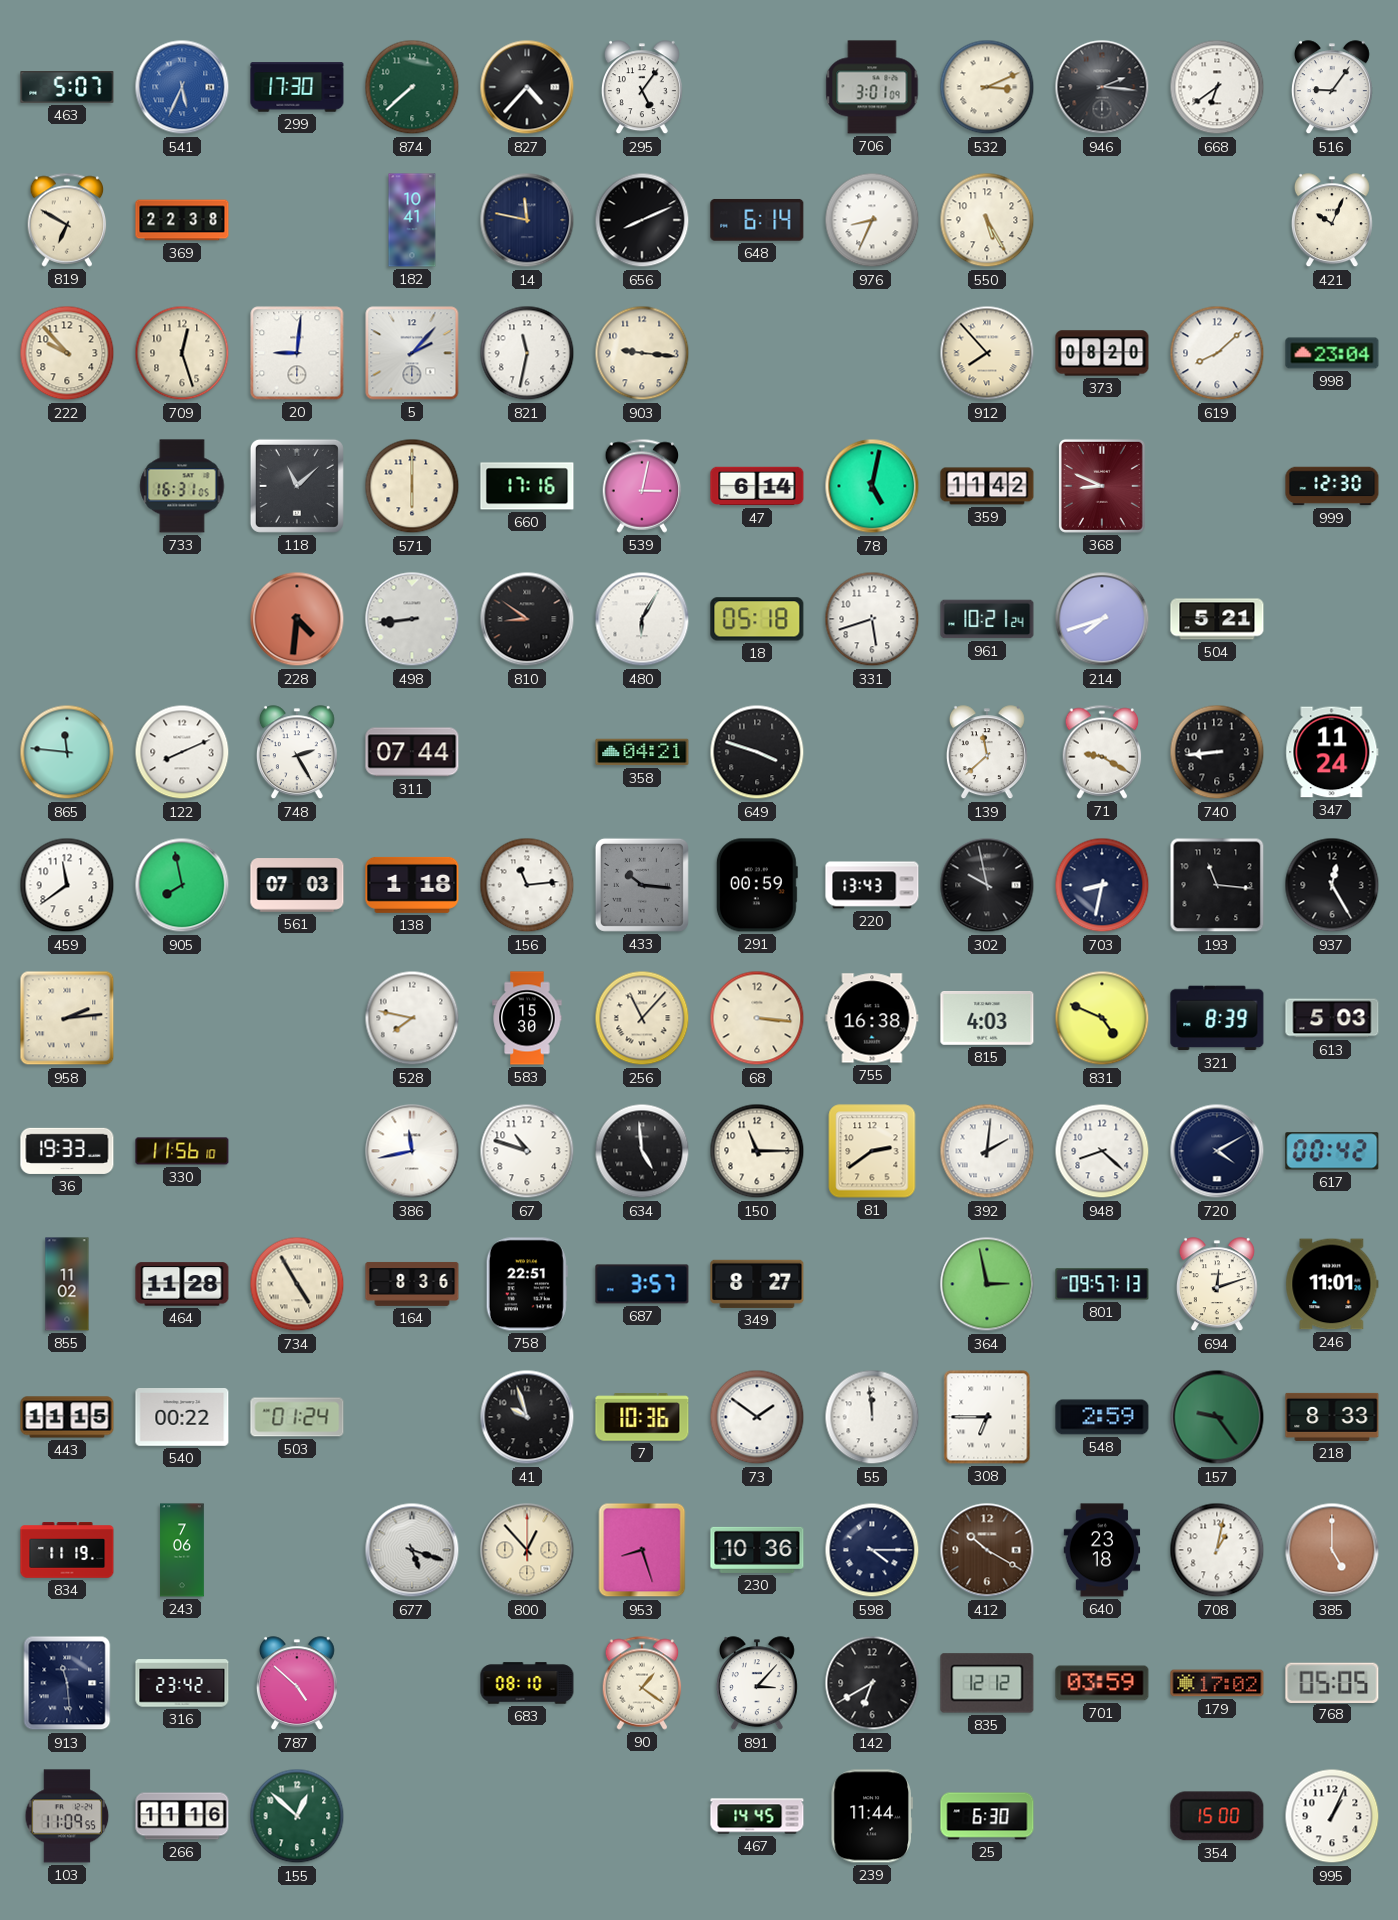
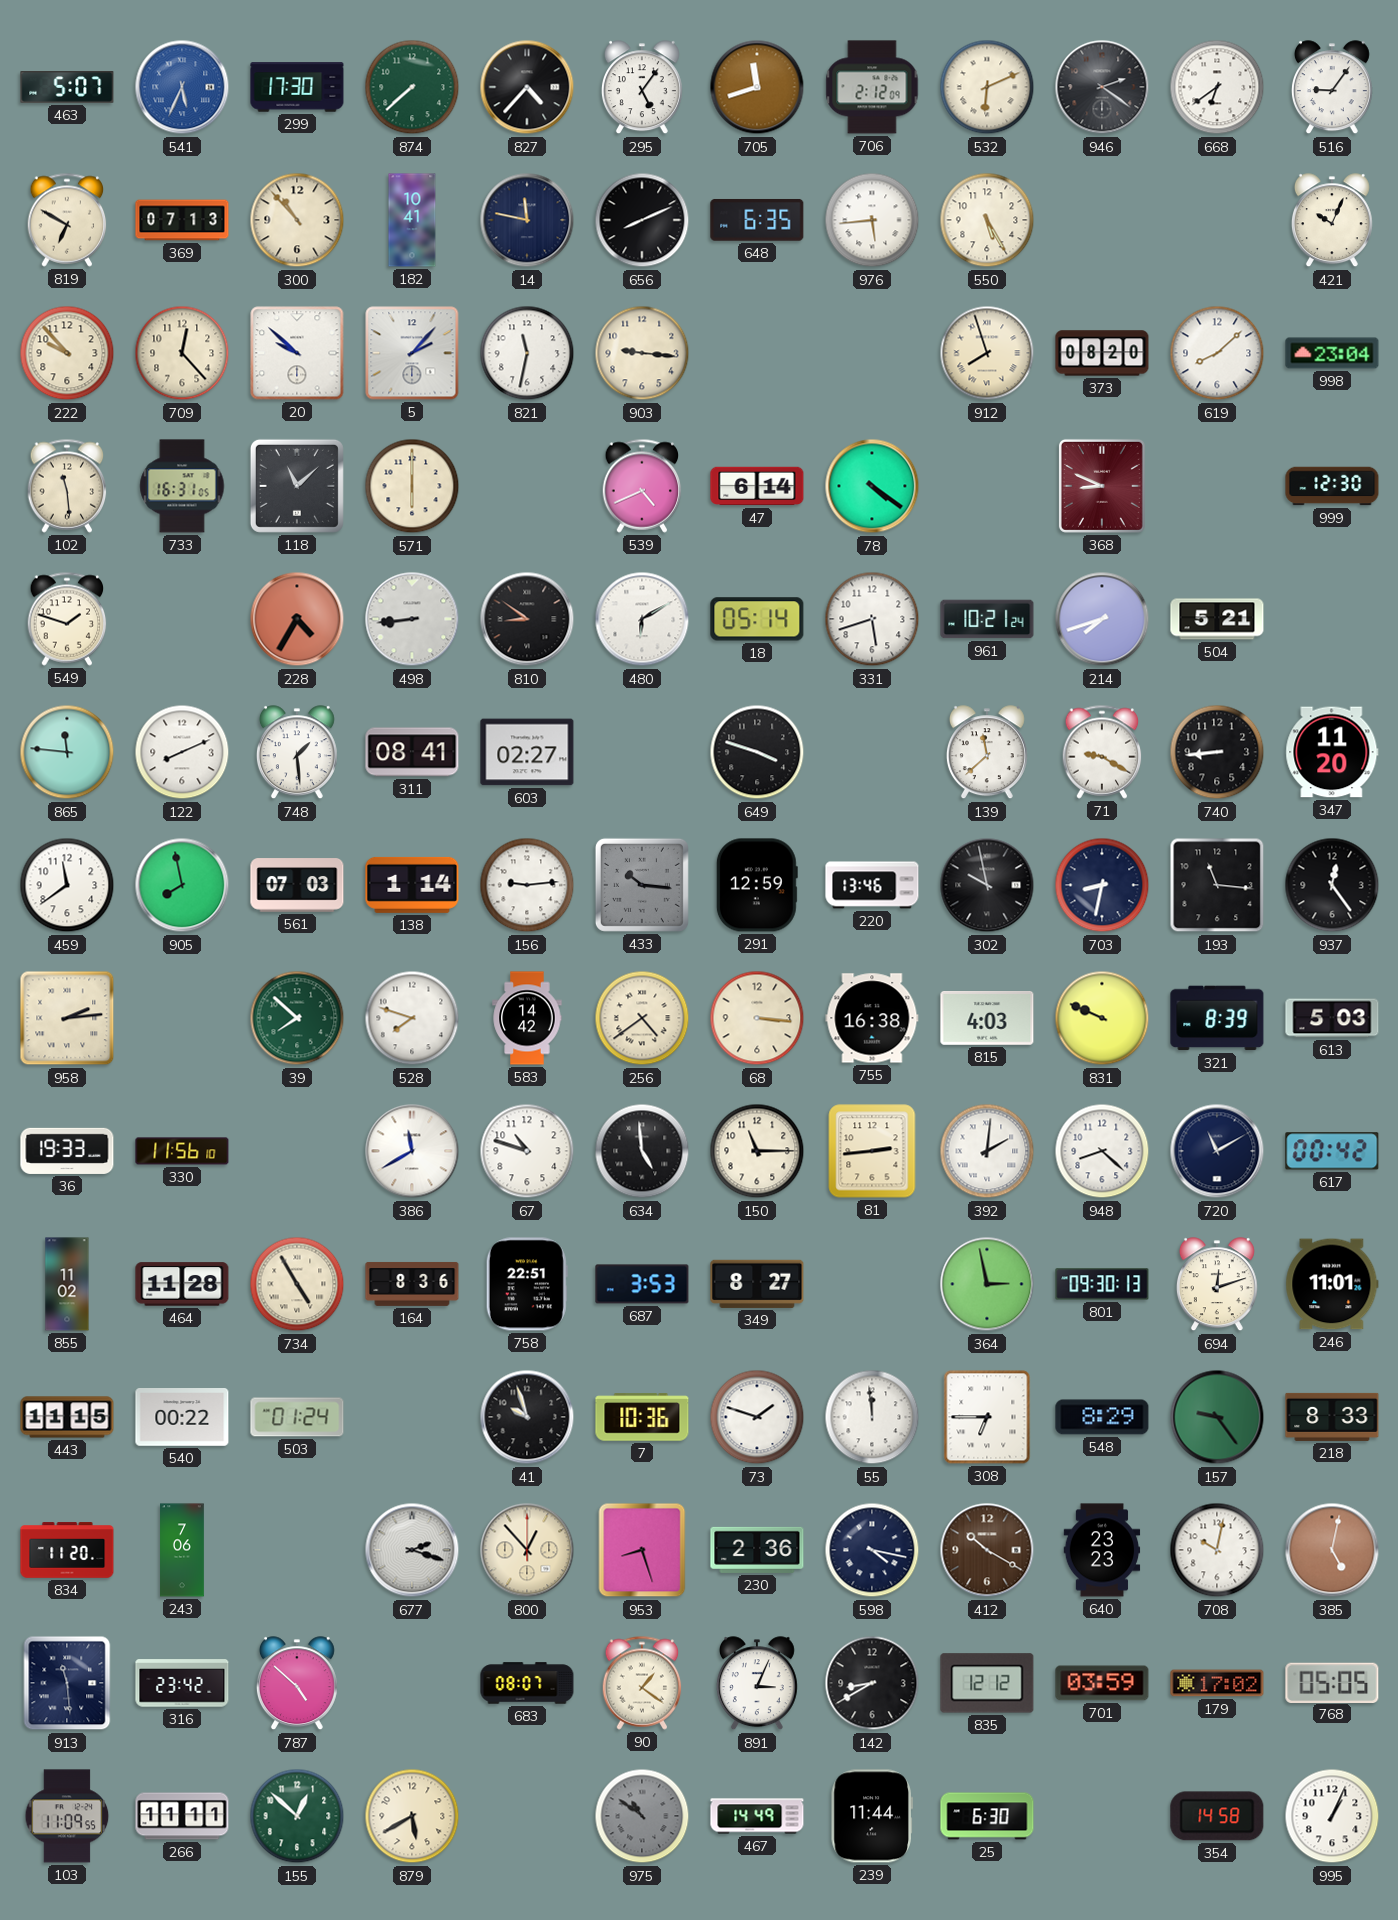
705: none -> 11:42
706: 3:01 -> 2:12
532: 3:11 -> 6:11
946: 2:16 -> 2:21
369: 22:38 -> 07:13
300: none -> 10:53
648: 6:14 -> 6:35
976: 8:34 -> 5:44
709: 12:27 -> 12:23
20: 9:01 -> 9:52
912: 7:53 -> 7:57
102: none -> 11:29
660: 17:16 -> none
539: 3:02 -> 4:41
78: 5:02 -> 4:21
359: 11:42 -> none
549: none -> 1:48
228: 4:31 -> 4:35
480: 6:05 -> 6:10
18: 05:18 -> 05:14
748: 2:25 -> 1:29
311: 07:44 -> 08:41
603: none -> 02:27
358: 04:21 -> none
347: 11:24 -> 11:20
138: 1:18 -> 1:14
156: 11:14 -> 9:14
291: 00:59 -> 12:59
220: 13:43 -> 13:46
937: 12:25 -> 12:24
39: none -> 7:52
528: 7:47 -> 7:48
583: 15:30 -> 14:42
256: 11:07 -> 4:39
831: 4:49 -> 9:49
386: 11:43 -> 11:40
81: 2:39 -> 2:44
720: 4:10 -> 11:10
687: 3:57 -> 3:53
801: 09:57 -> 09:30
73: 1:51 -> 1:48
548: 2:59 -> 8:29
834: 11:19 -> 11:20
677: 5:18 -> 2:18
230: 10:36 -> 2:36
598: 4:15 -> 4:17
640: 23:18 -> 23:23
708: 1:02 -> 10:02
385: 5:00 -> 5:02
683: 08:10 -> 08:07
891: 3:07 -> 3:04
142: 6:40 -> 8:40
266: 11:16 -> 11:11
879: none -> 5:40
975: none -> 10:51
467: 14:45 -> 14:49
354: 15:00 -> 14:58
